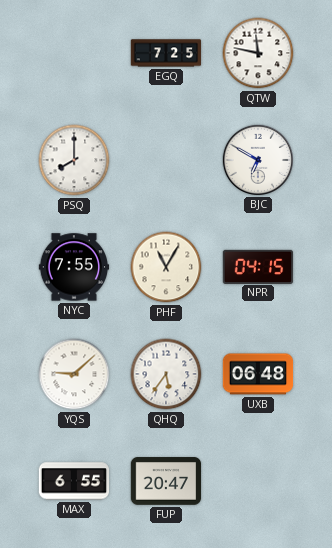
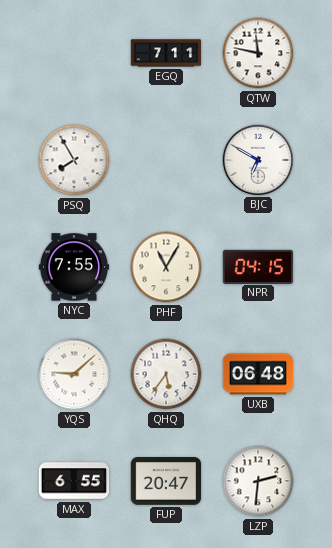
EGQ: 7:25 -> 7:11
PSQ: 8:00 -> 7:55
LZP: none -> 2:31
